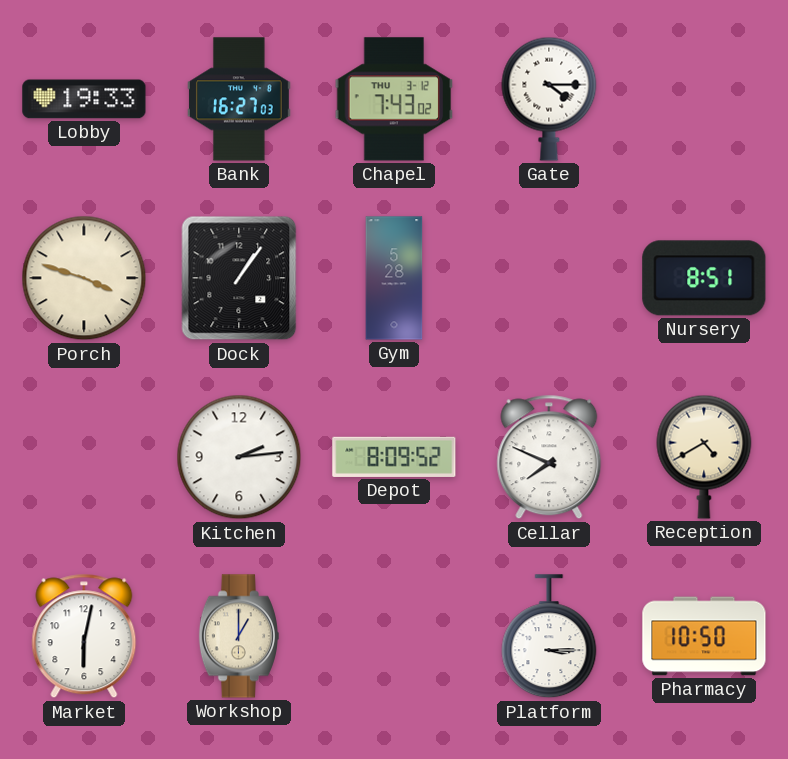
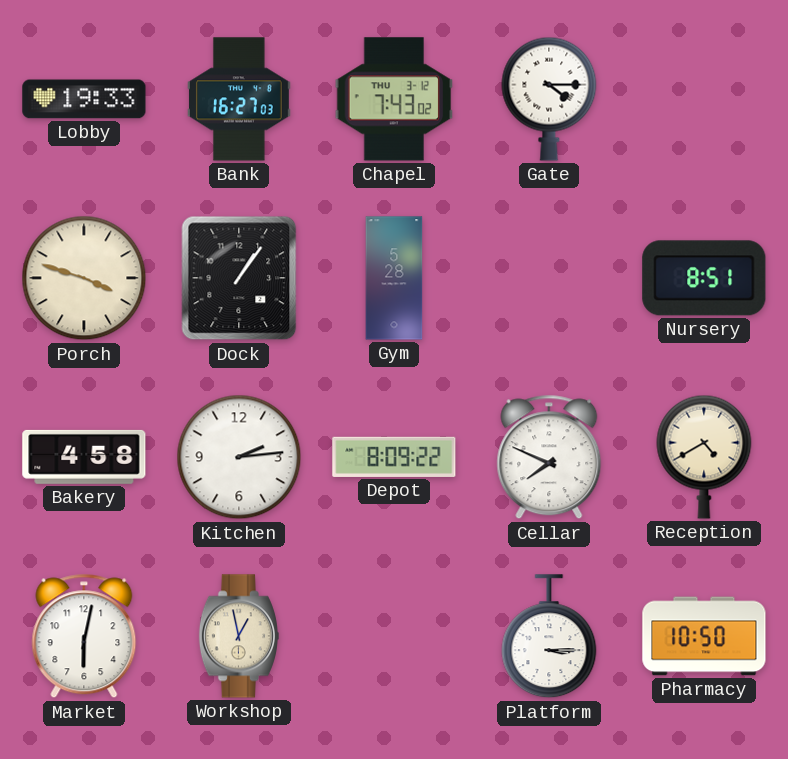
Bakery: none -> 4:58
Depot: 8:09:52 -> 8:09:22
Workshop: 1:00 -> 12:58
